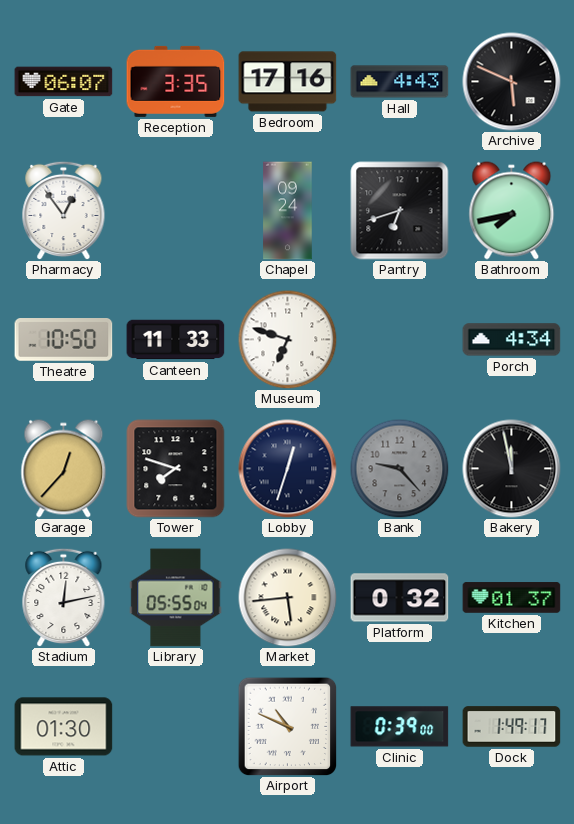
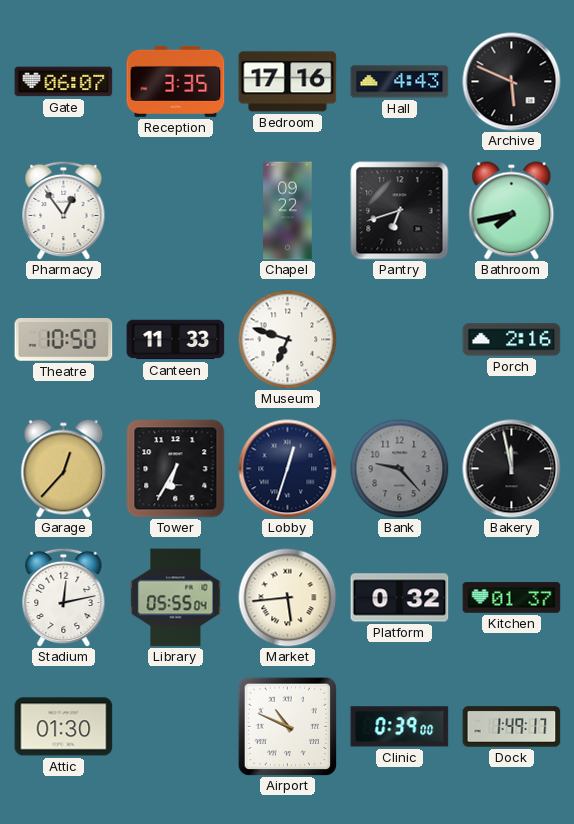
Chapel: 09:24 -> 09:22
Porch: 4:34 -> 2:16
Tower: 7:48 -> 6:35
